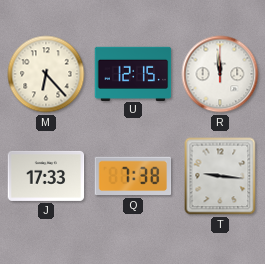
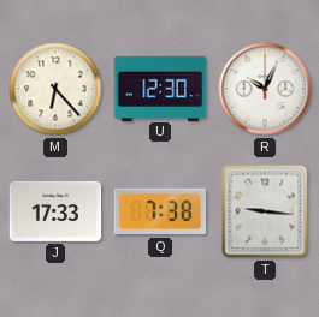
U: 12:15 -> 12:30
R: 11:59 -> 10:04
